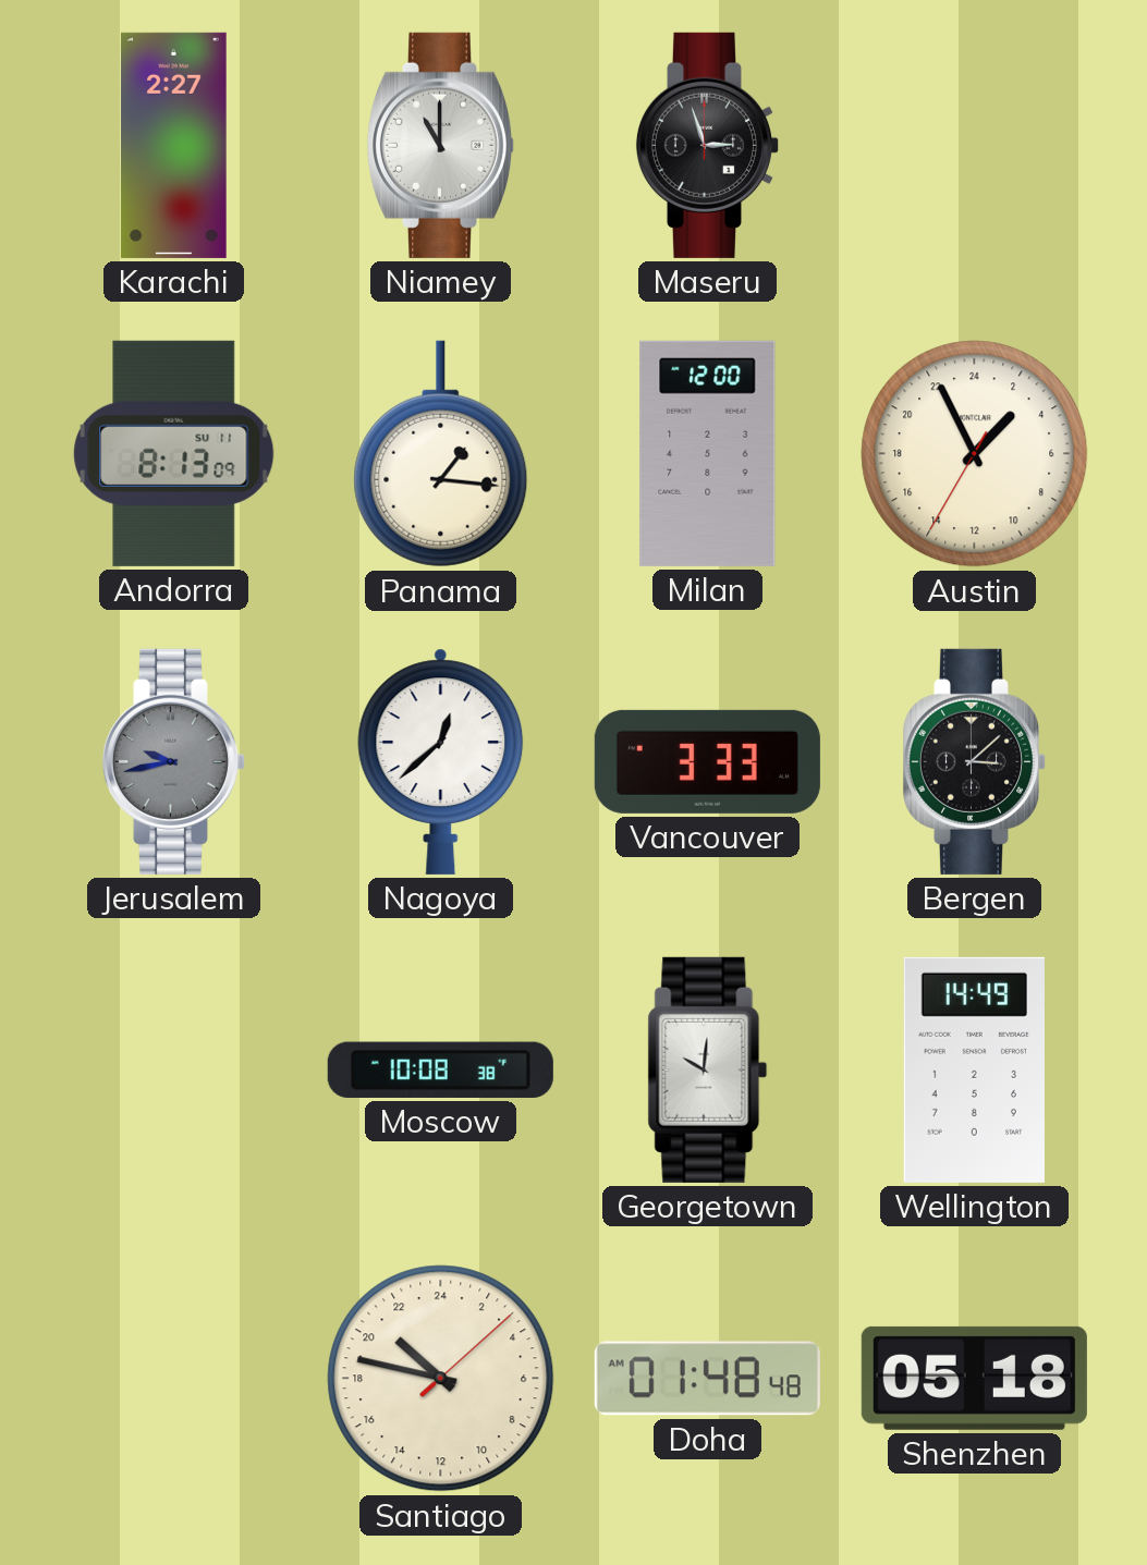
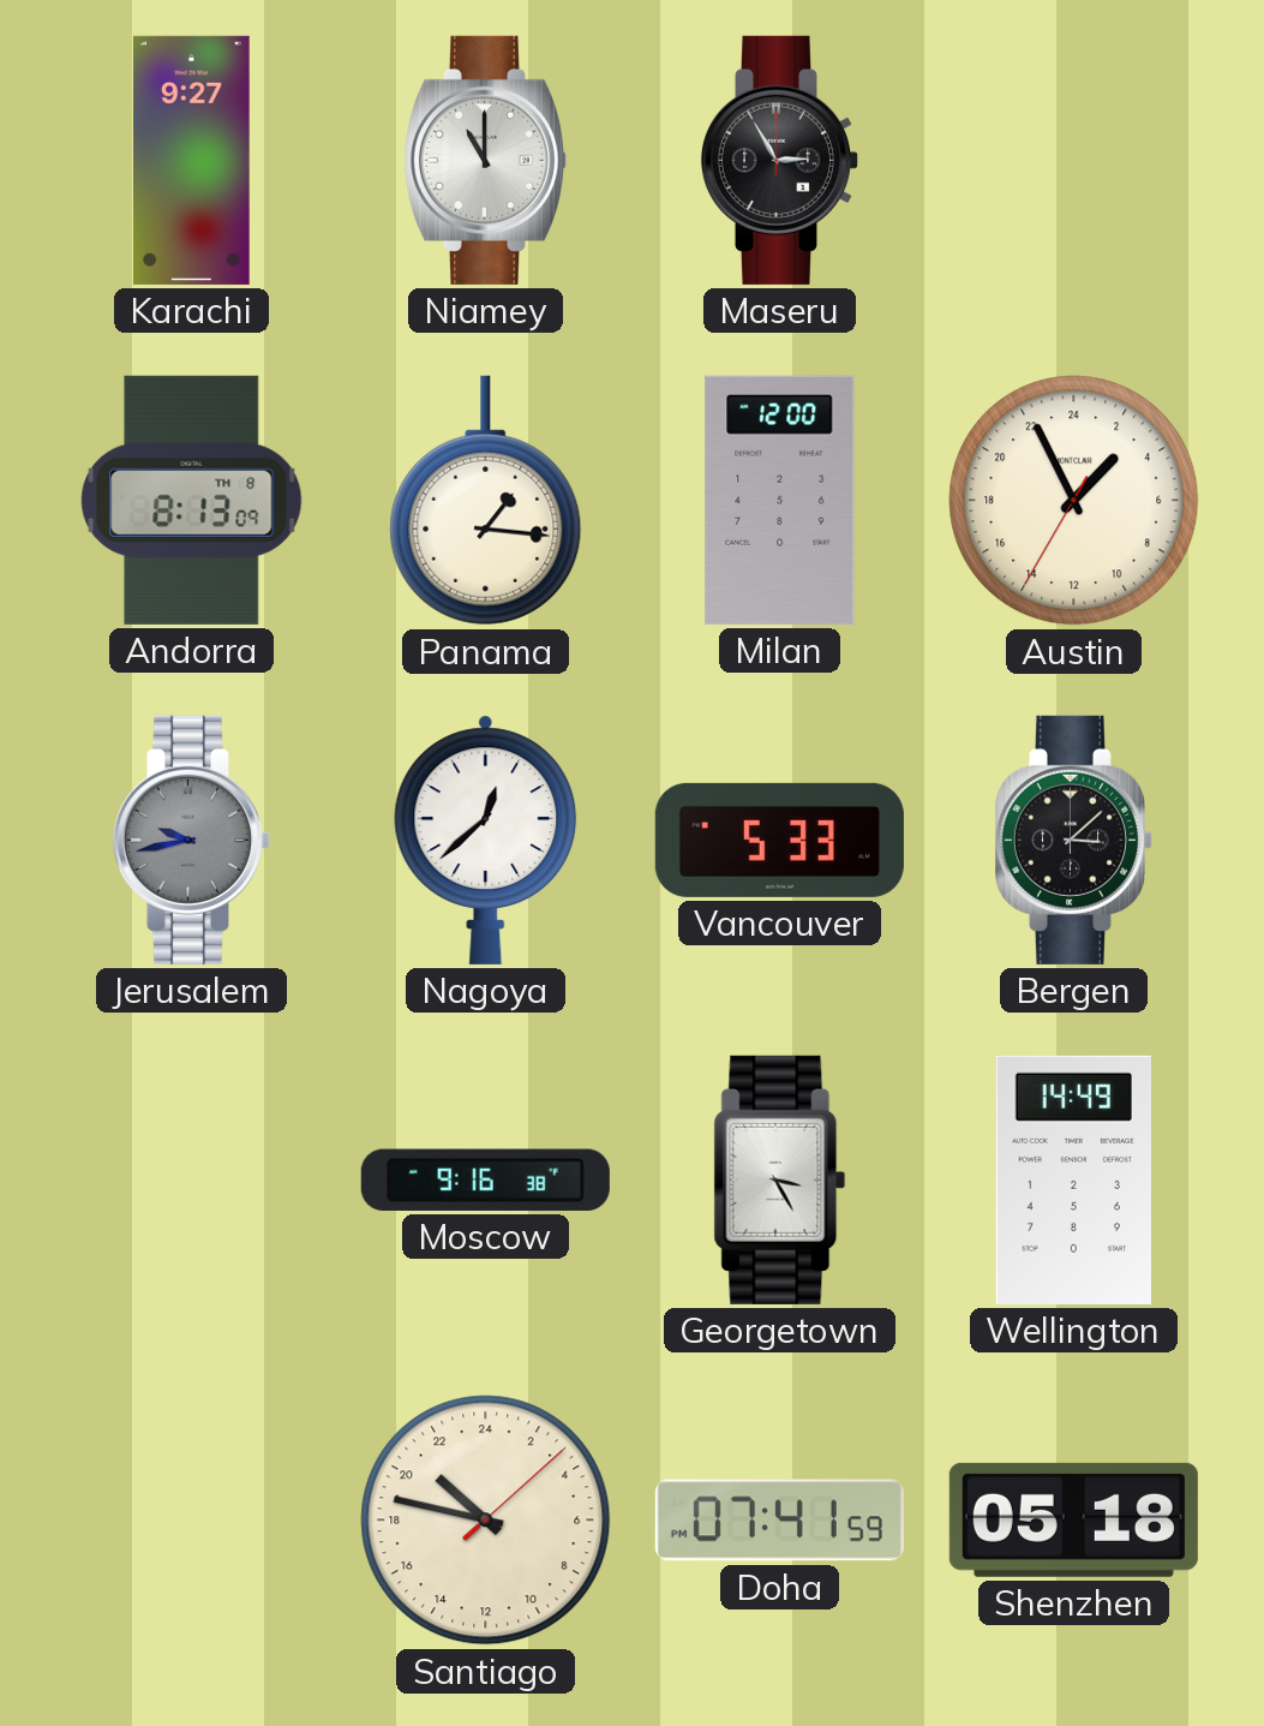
Karachi: 2:27 -> 9:27
Maseru: 2:57 -> 2:55
Andorra date: SU 11 -> TH 8
Vancouver: 3:33 -> 5:33
Moscow: 10:08 -> 9:16
Georgetown: 10:01 -> 3:25
Doha: 01:48 -> 07:41
